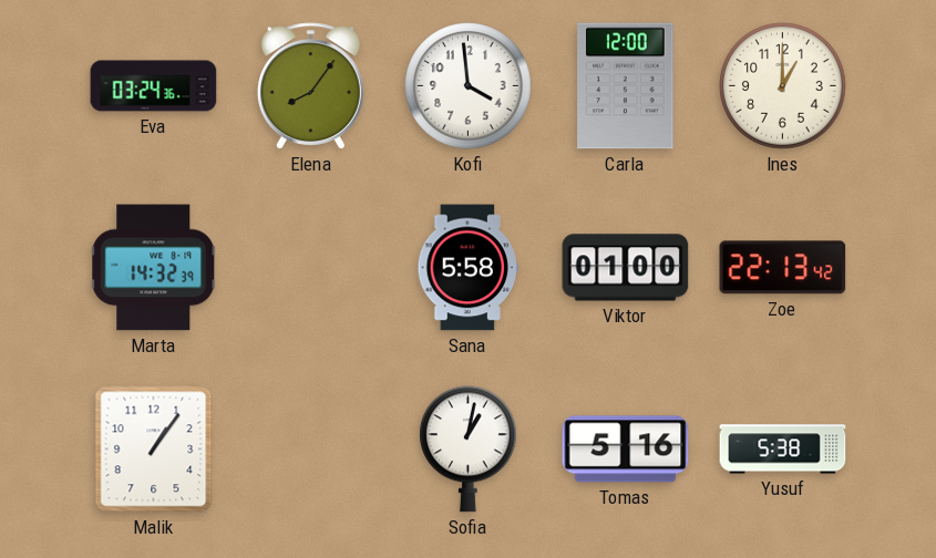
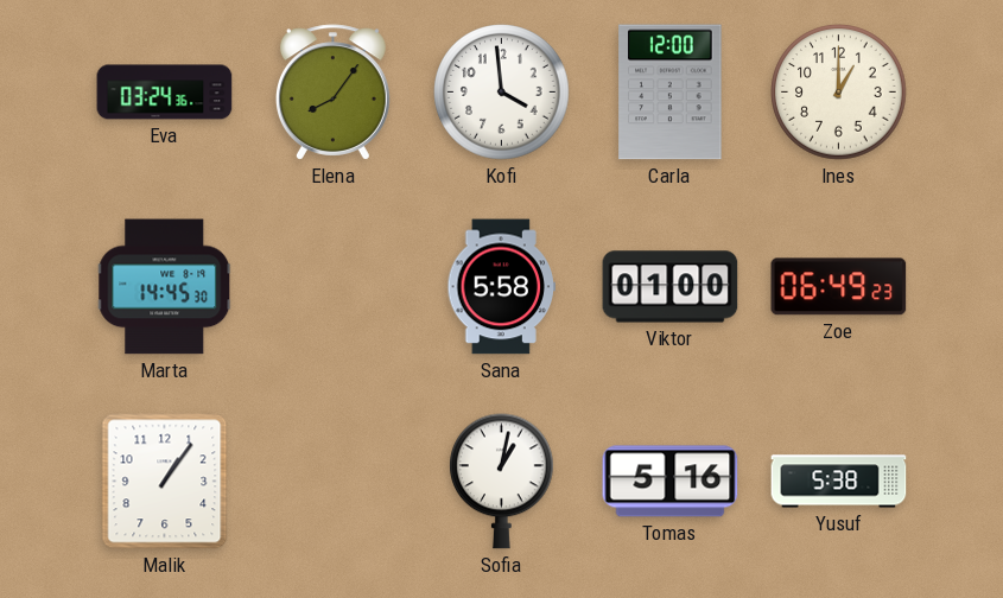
Marta: 14:32 -> 14:45
Zoe: 22:13 -> 06:49
